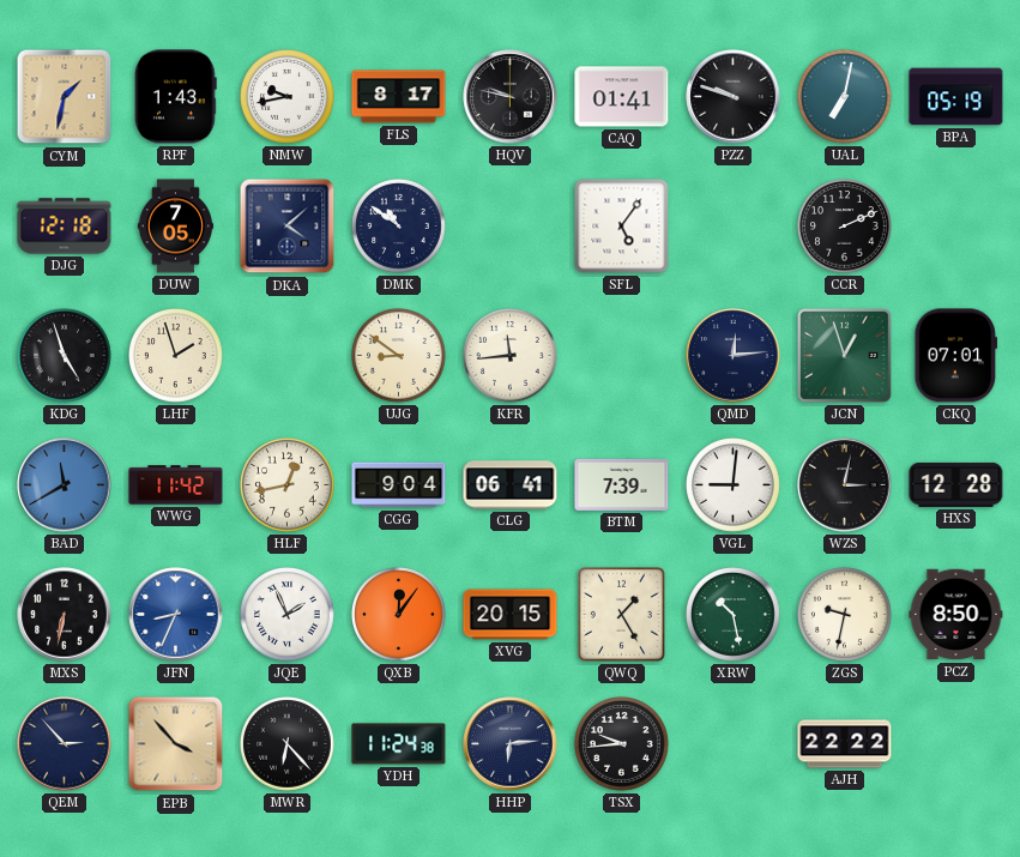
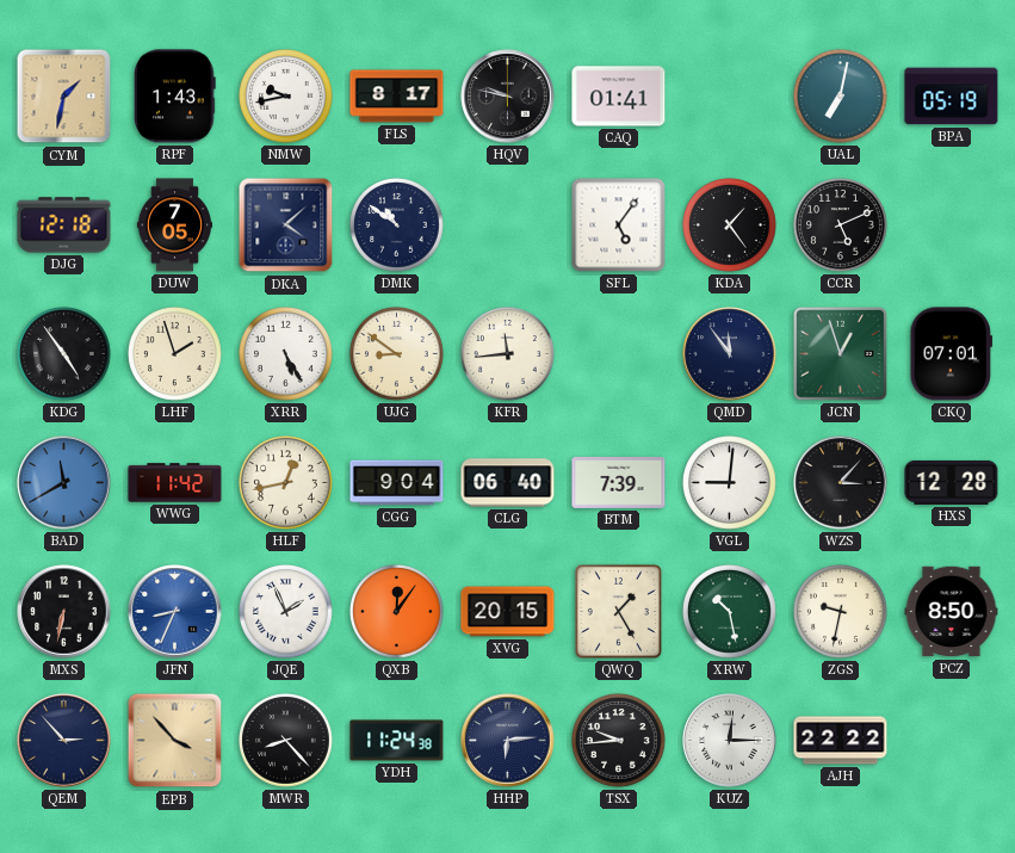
PZZ: 9:48 -> none
KDA: none -> 1:24
CCR: 2:11 -> 5:11
KDG: 4:57 -> 4:54
XRR: none -> 5:25
QMD: 12:14 -> 11:54
CLG: 06:41 -> 06:40
WZS: 3:02 -> 3:07
MWR: 6:23 -> 8:23
KUZ: none -> 12:15
